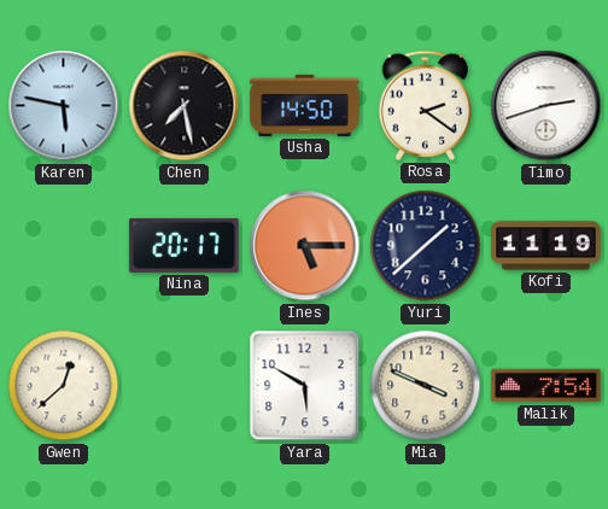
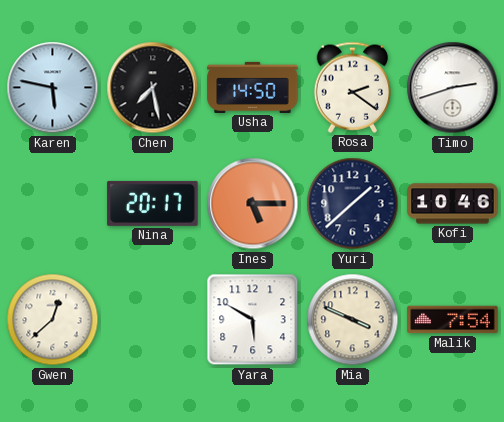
Kofi: 11:19 -> 10:46
